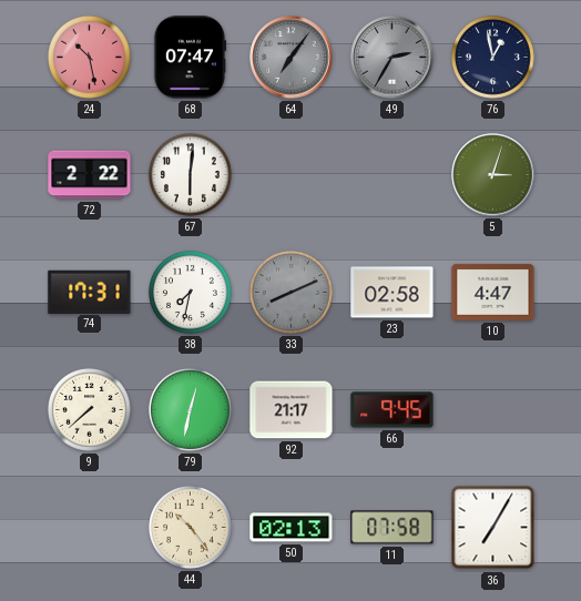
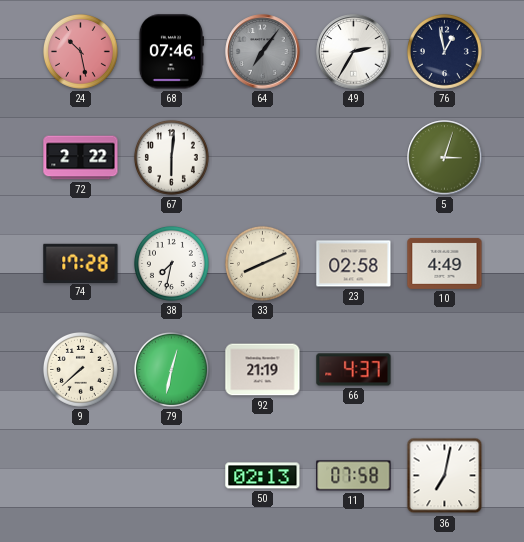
68: 07:47 -> 07:46
49 dial: grey -> white
74: 17:31 -> 17:28
33 dial: grey -> cream
10: 4:47 -> 4:49
92: 21:17 -> 21:19
66: 9:45 -> 4:37
44: 10:24 -> none
36: 7:05 -> 7:02
